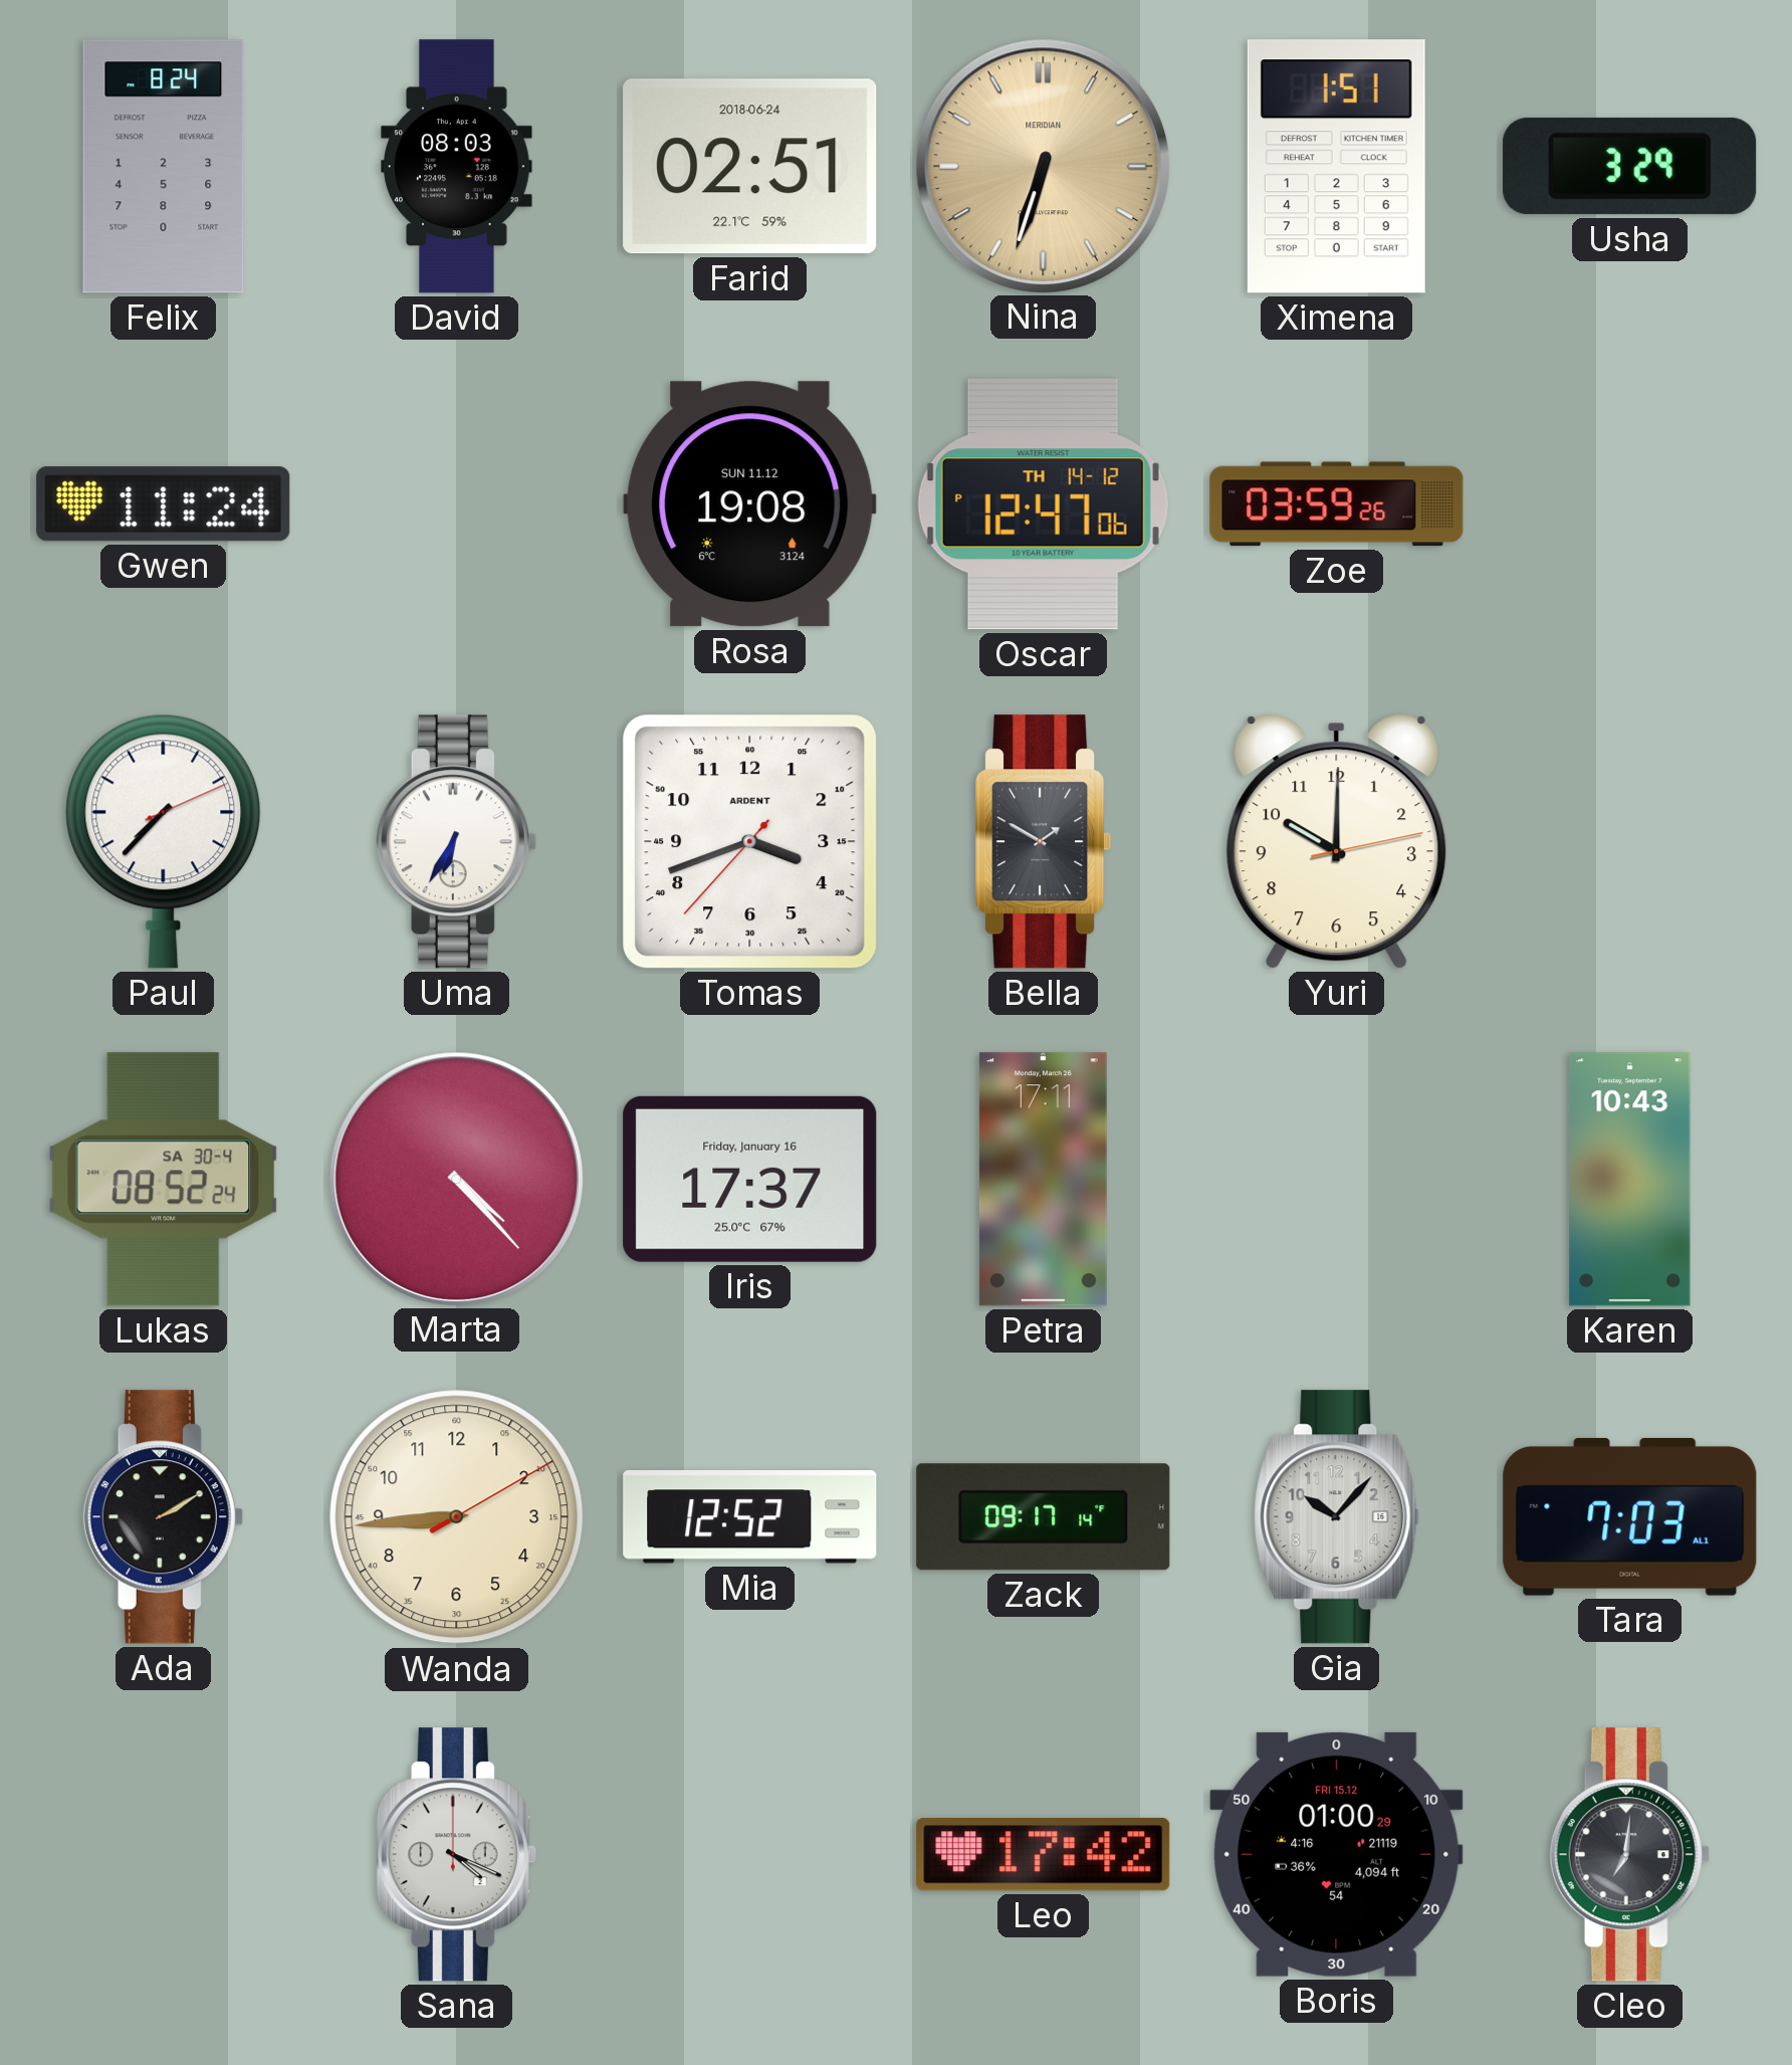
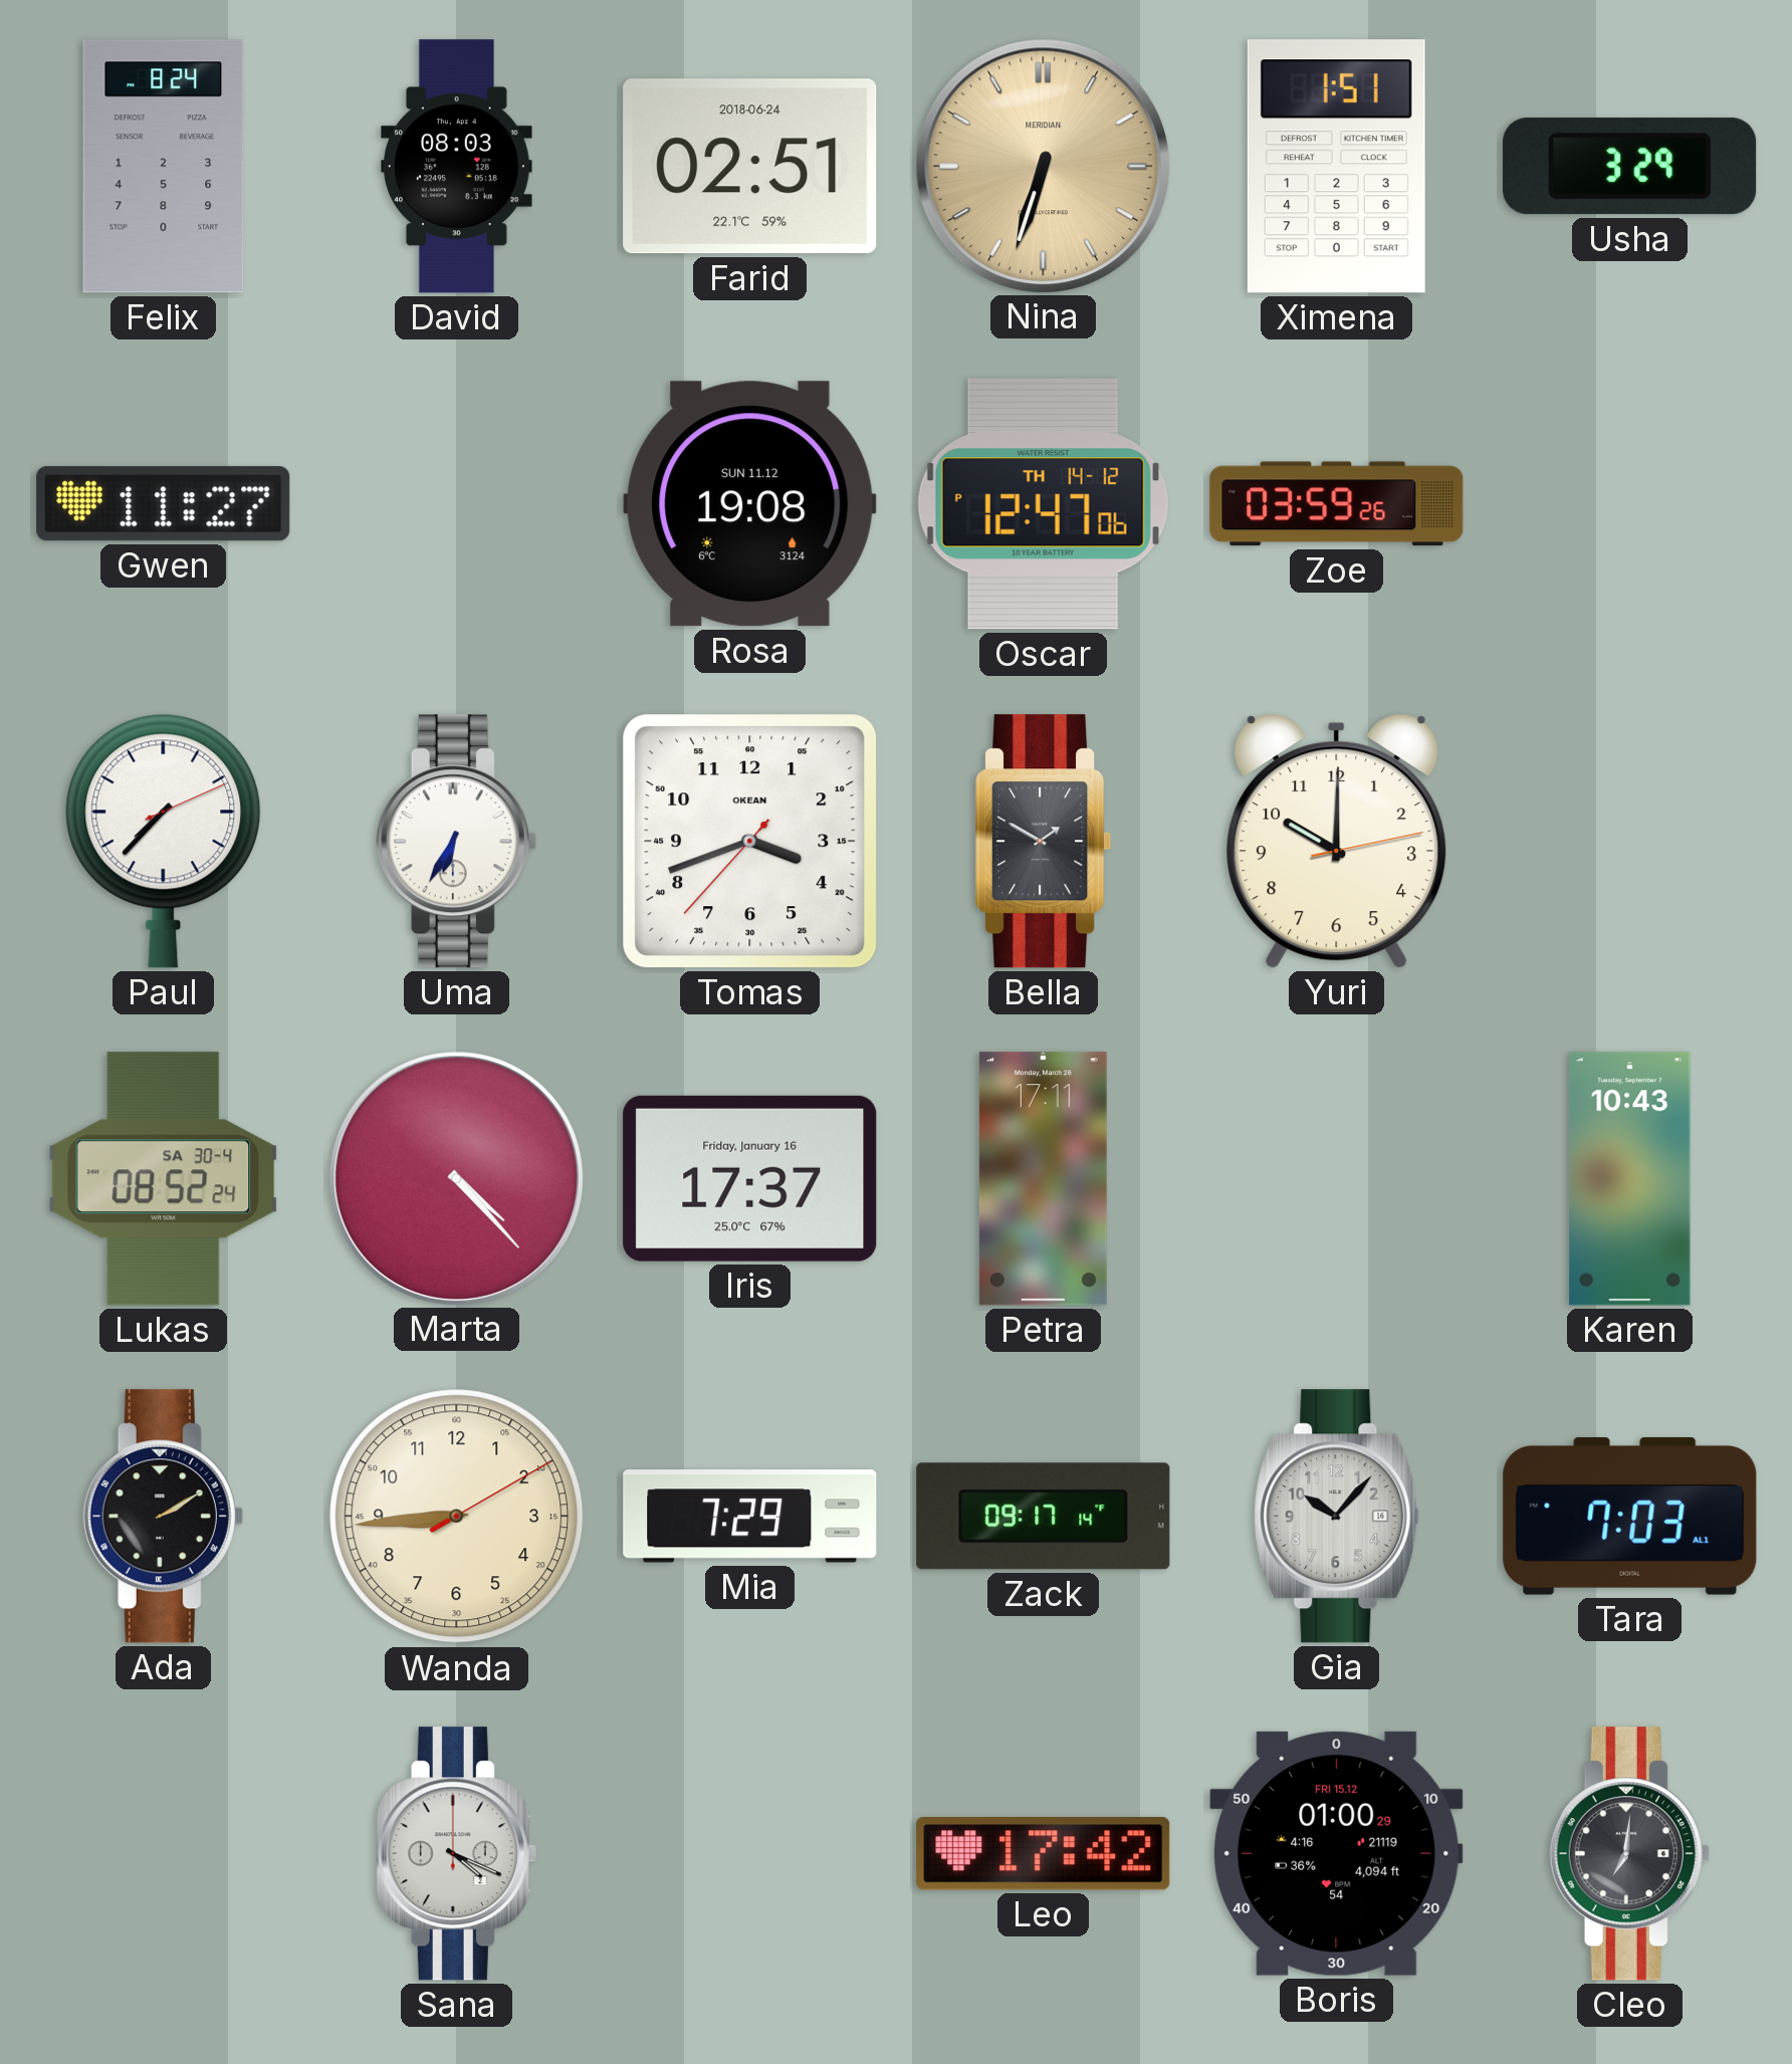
Gwen: 11:24 -> 11:27
Tomas brand: ARDENT -> OKEAN
Mia: 12:52 -> 7:29
